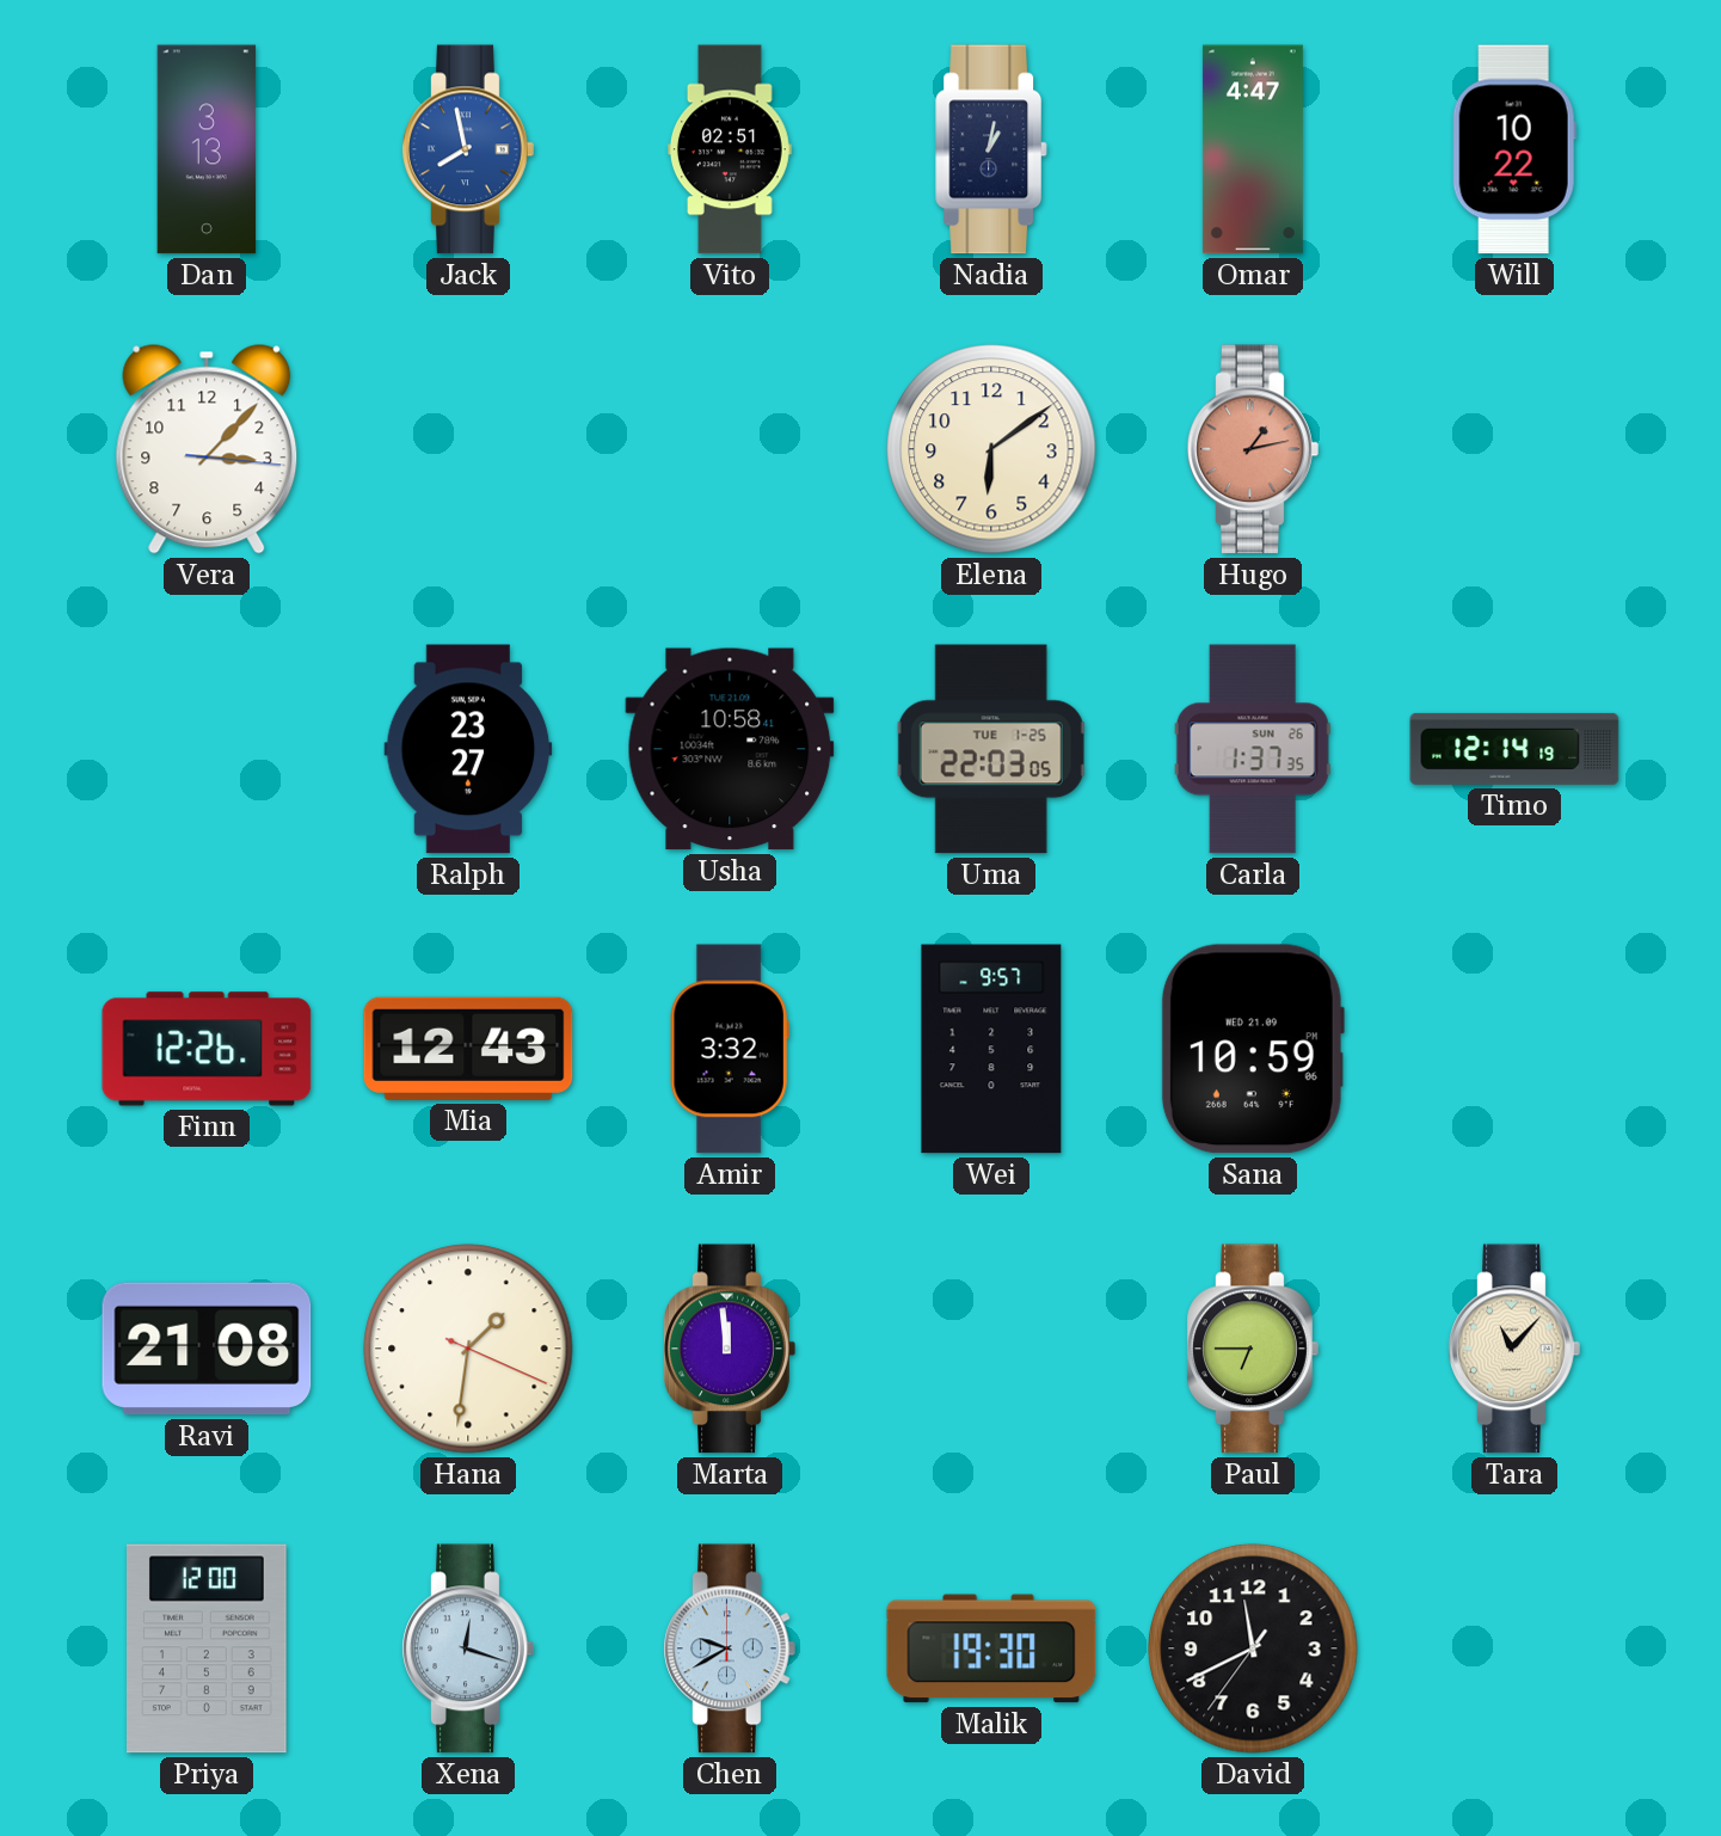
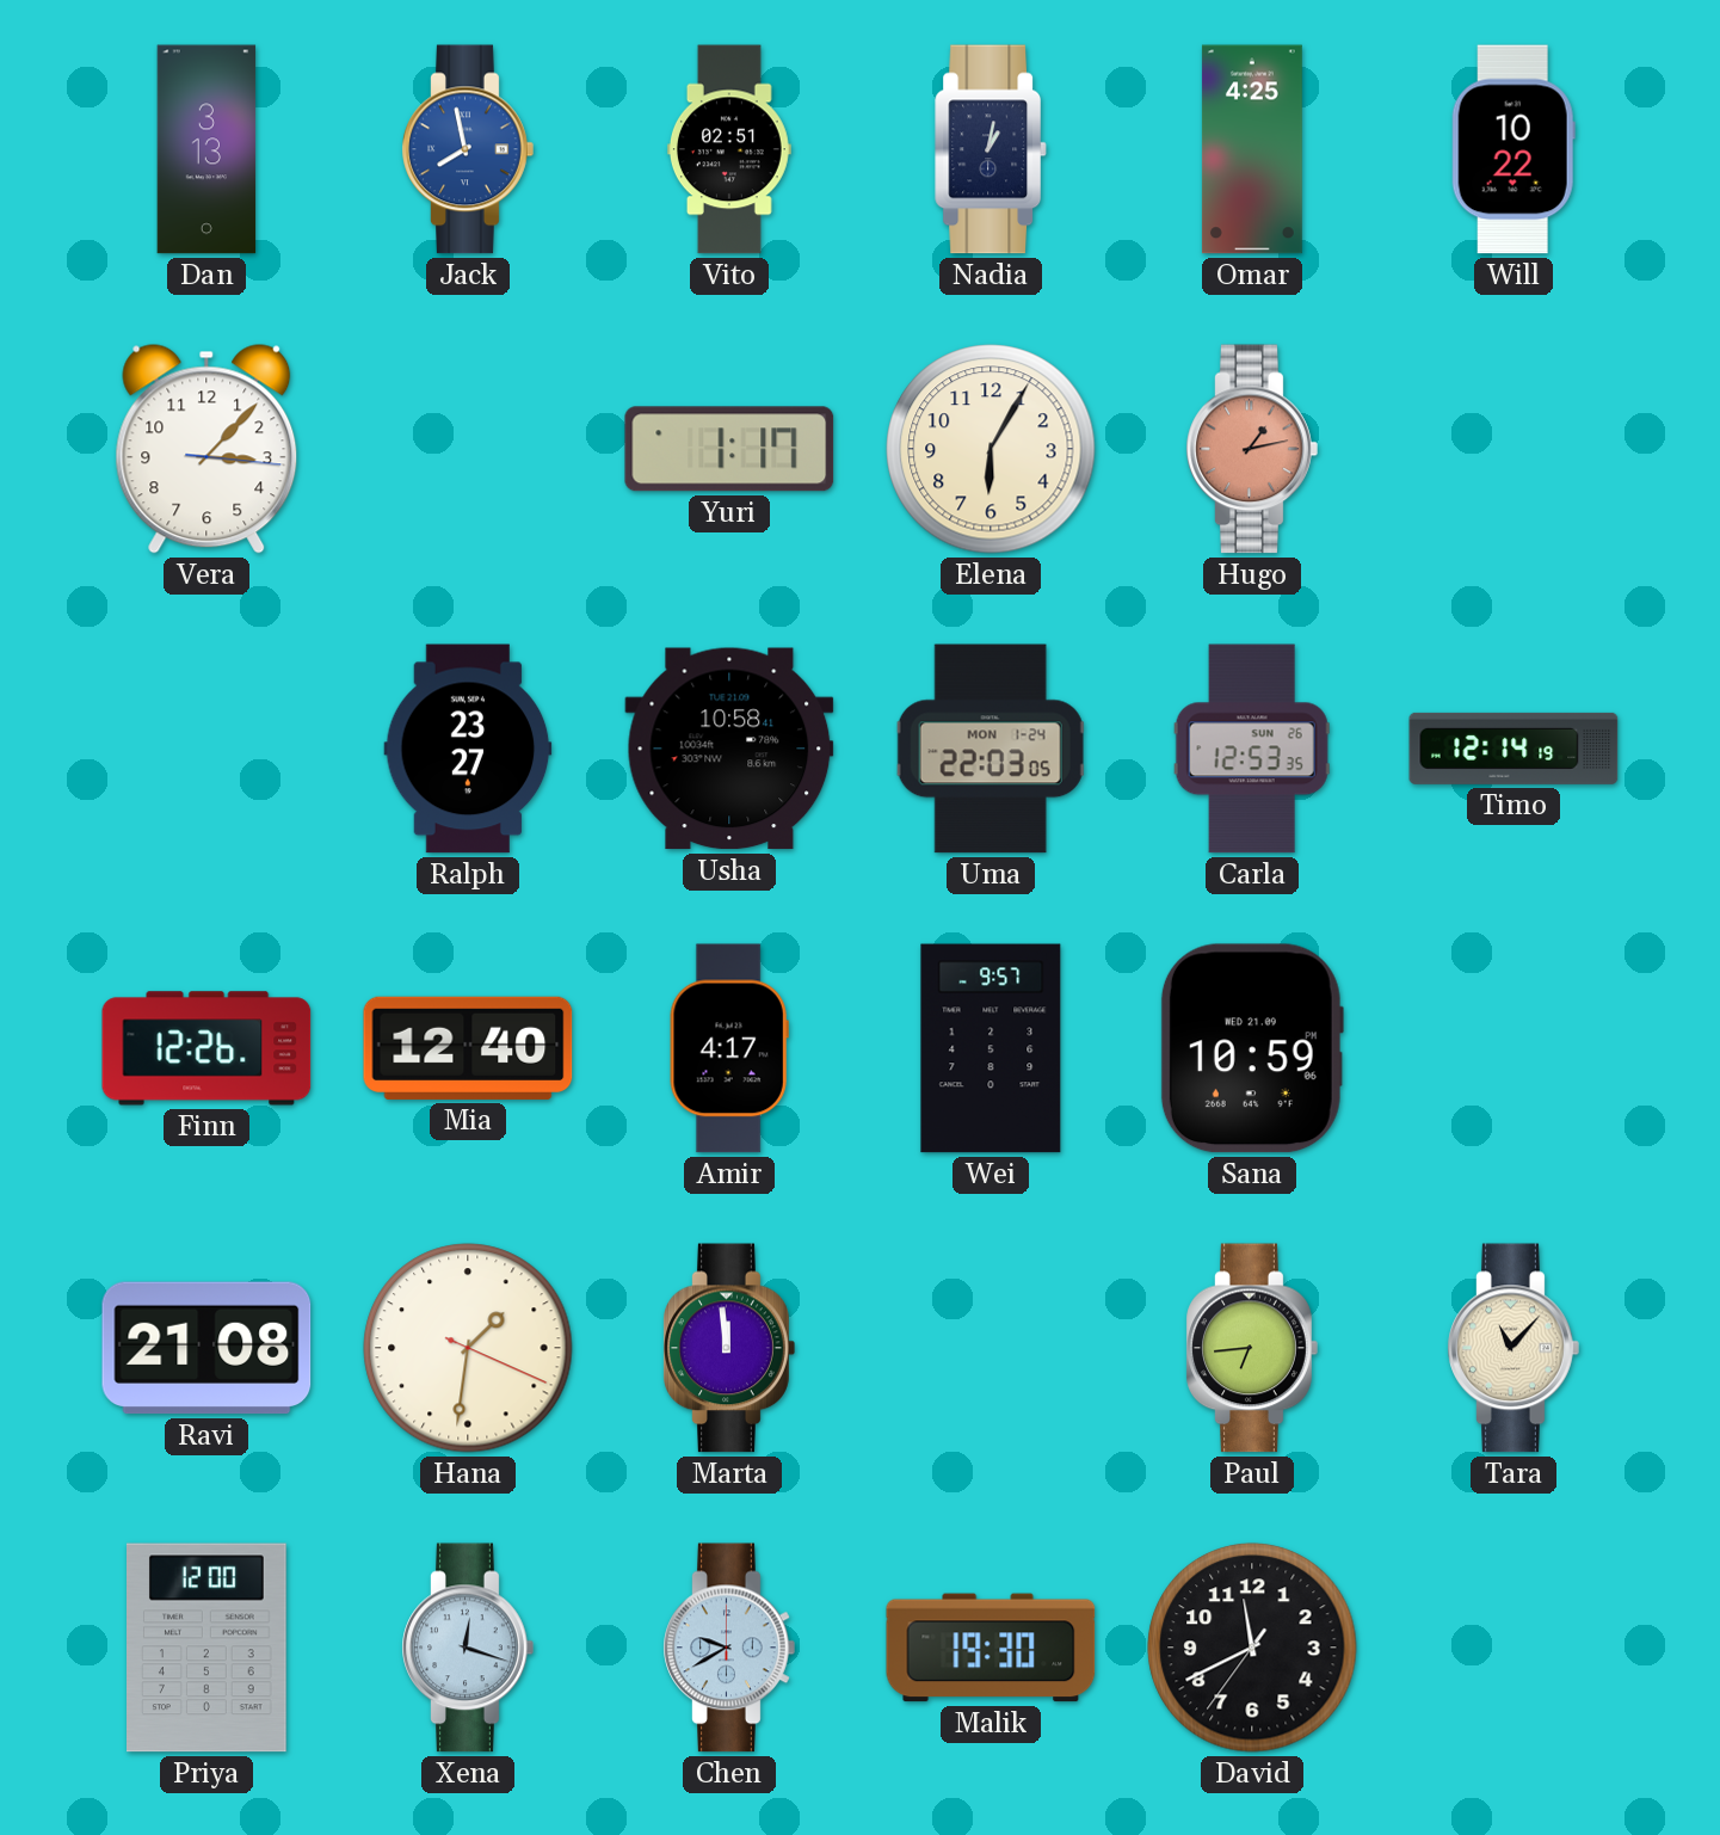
Omar: 4:47 -> 4:25
Yuri: none -> 1:17
Elena: 6:09 -> 6:05
Uma date: TUE 1-25 -> MON 1-24
Carla: 1:37 -> 12:53
Mia: 12:43 -> 12:40
Amir: 3:32 -> 4:17
Paul: 6:45 -> 6:44
